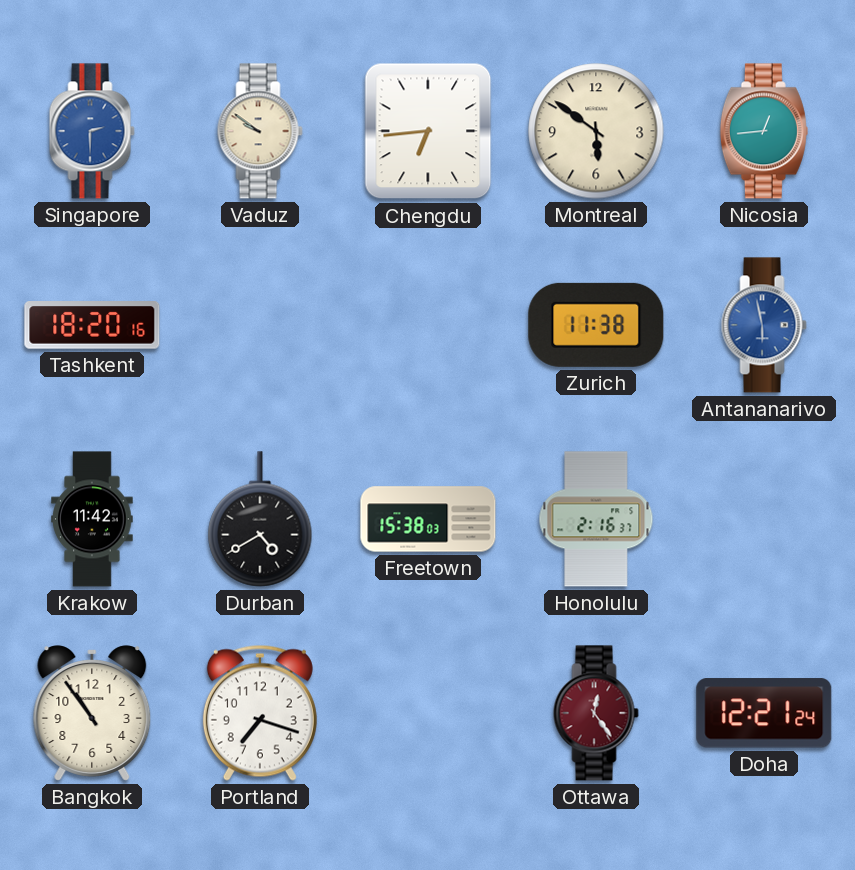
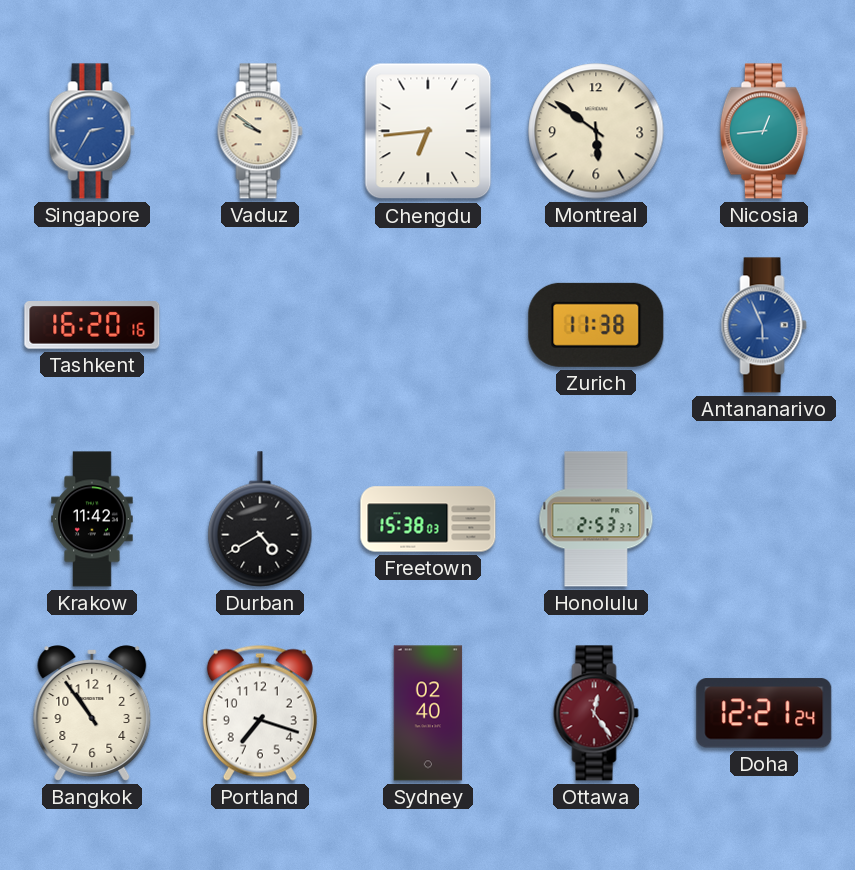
Singapore: 2:30 -> 2:35
Tashkent: 18:20 -> 16:20
Antananarivo: 5:58 -> 5:56
Honolulu: 2:16 -> 2:53
Sydney: none -> 02:40
